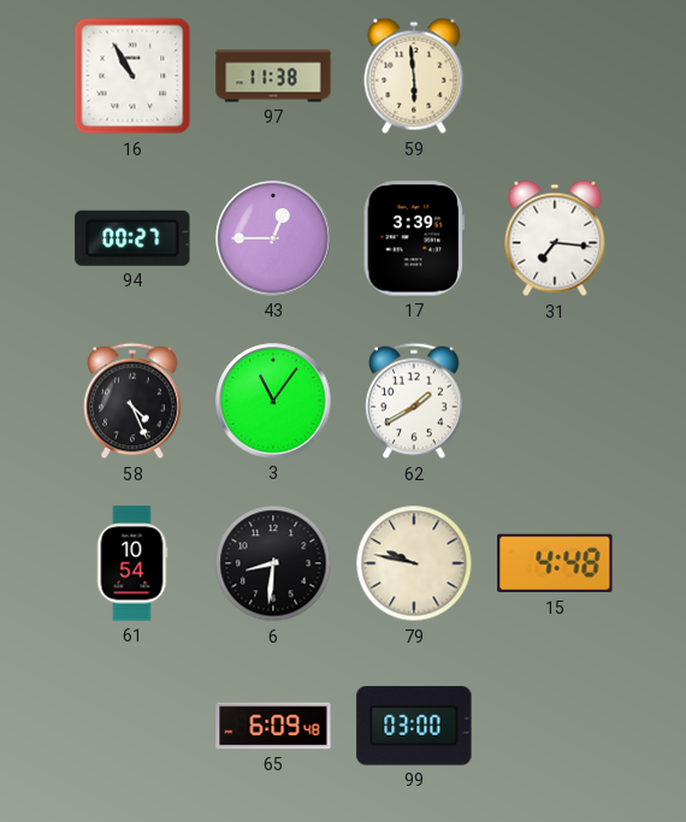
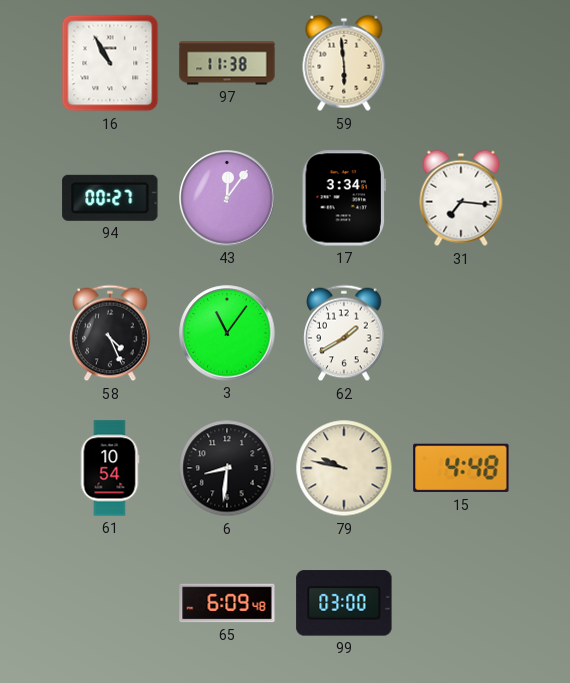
43: 12:45 -> 12:06
17: 3:39 -> 3:34
